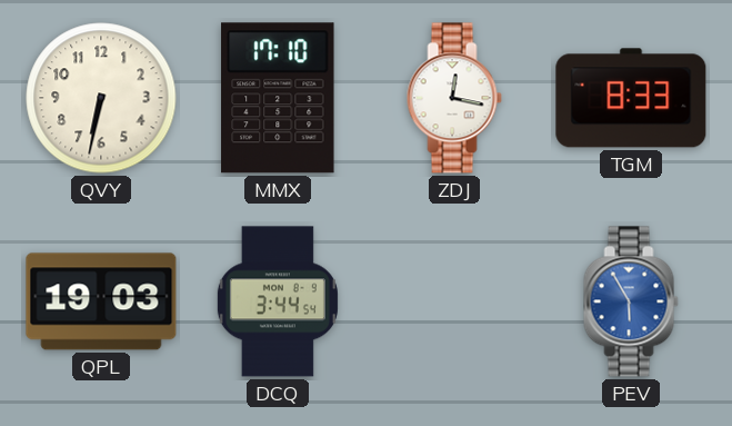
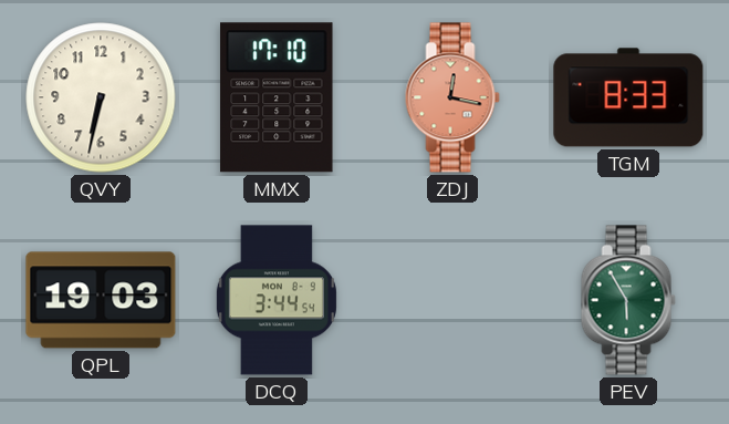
ZDJ dial: white -> salmon
PEV dial: blue -> green
